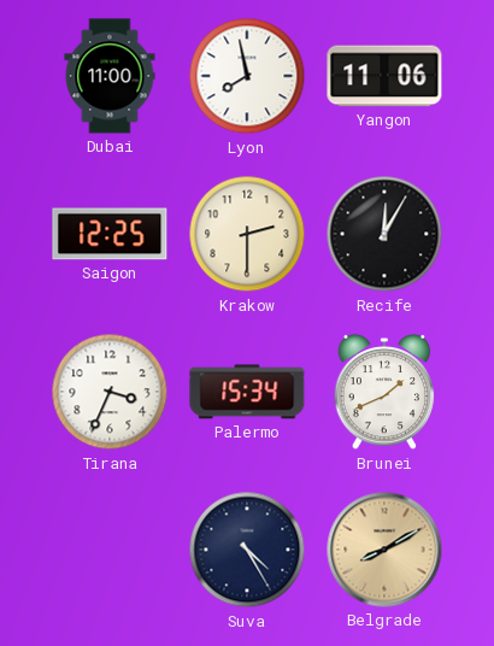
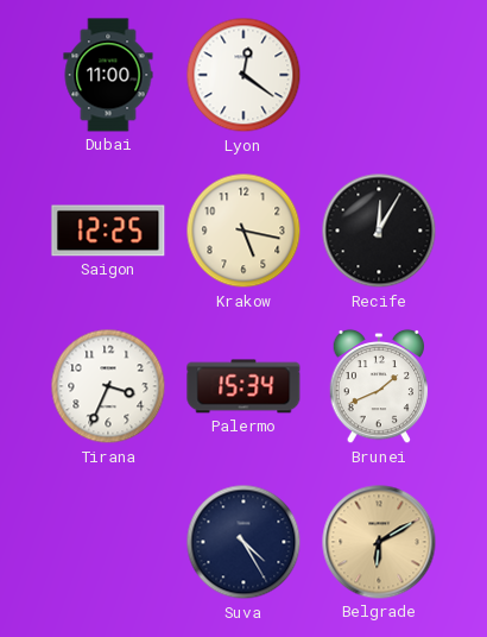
Lyon: 7:58 -> 12:21
Yangon: 11:06 -> none
Krakow: 2:30 -> 5:17
Belgrade: 8:10 -> 6:10
